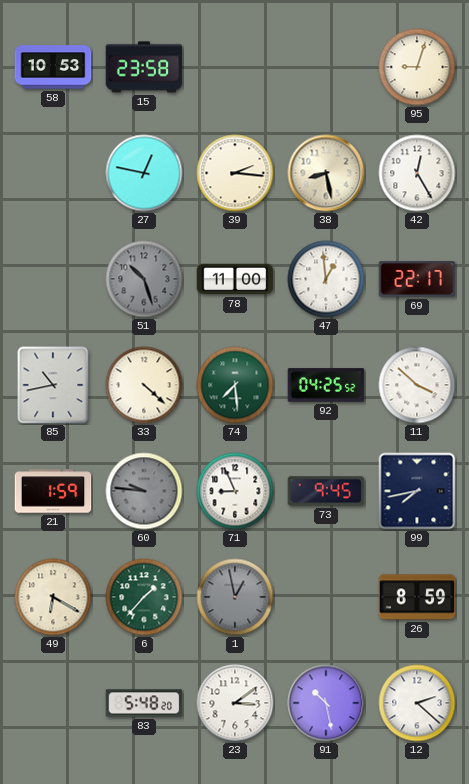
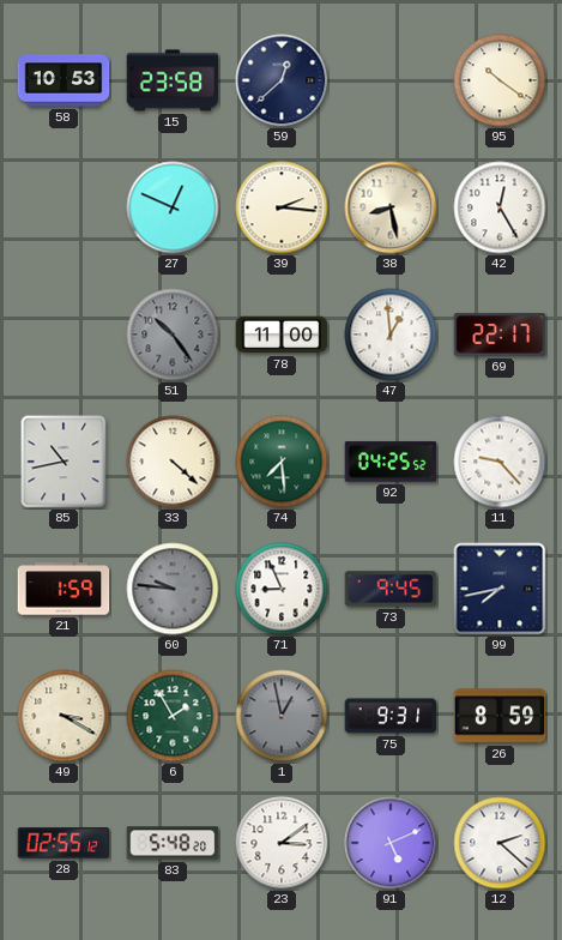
59: none -> 12:38
95: 9:03 -> 10:21
27: 12:47 -> 12:49
51: 10:27 -> 10:24
11: 3:52 -> 9:23
49: 6:20 -> 3:20
6: 1:37 -> 1:55
75: none -> 9:31
28: none -> 02:55
91: 10:28 -> 5:11
